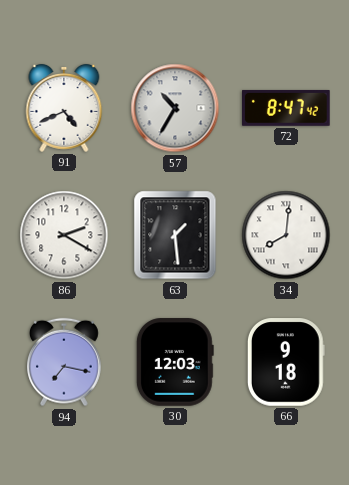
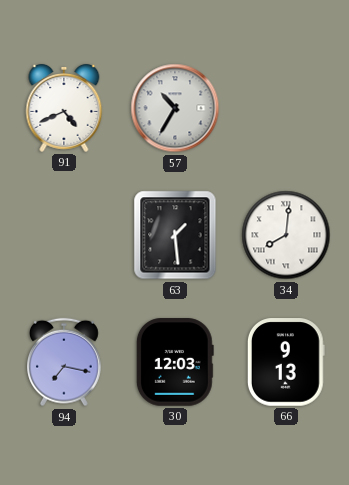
72: 8:47 -> none
86: 2:20 -> none
66: 9:18 -> 9:13
